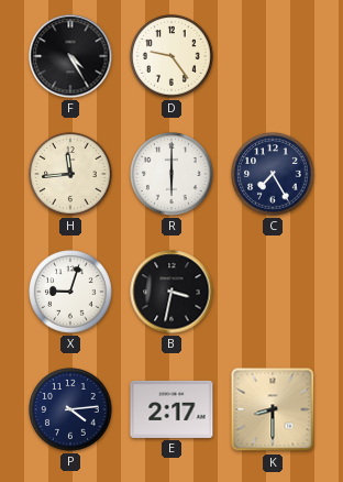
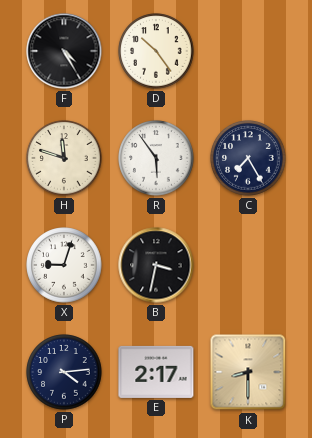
D: 9:24 -> 10:24
H: 11:44 -> 11:48
R: 6:00 -> 5:54
